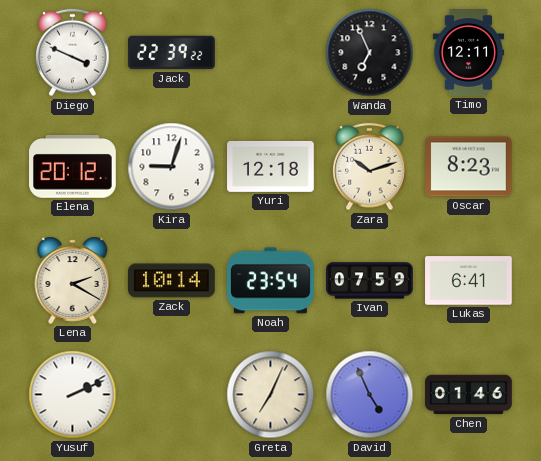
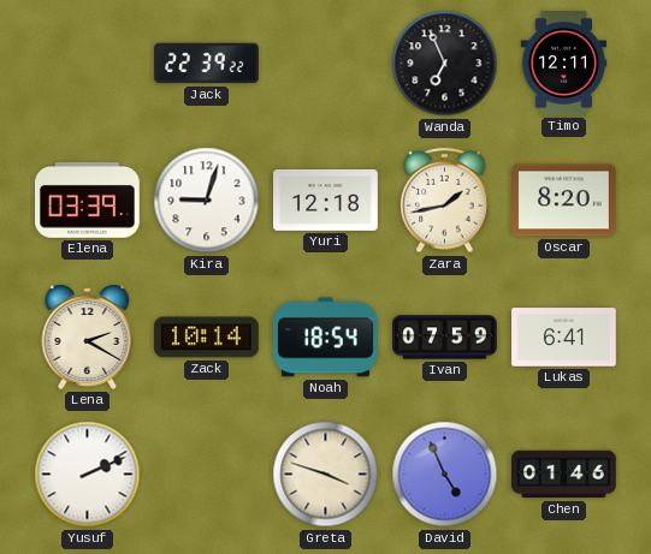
Diego: 3:49 -> none
Elena: 20:12 -> 03:39
Zara: 10:12 -> 1:43
Oscar: 8:23 -> 8:20
Noah: 23:54 -> 18:54
Greta: 7:04 -> 3:48
